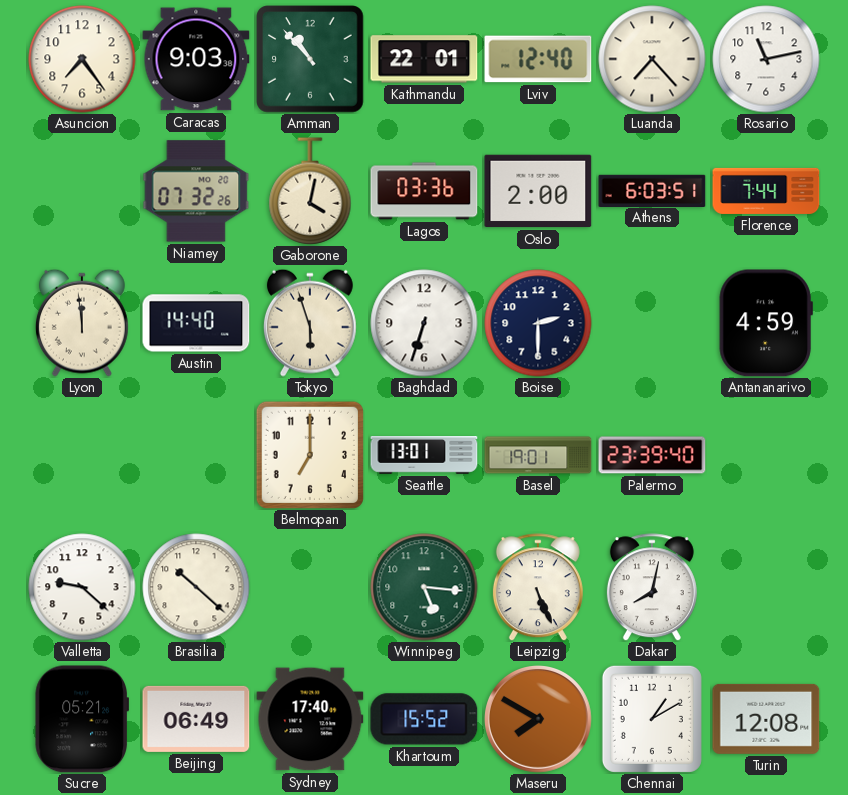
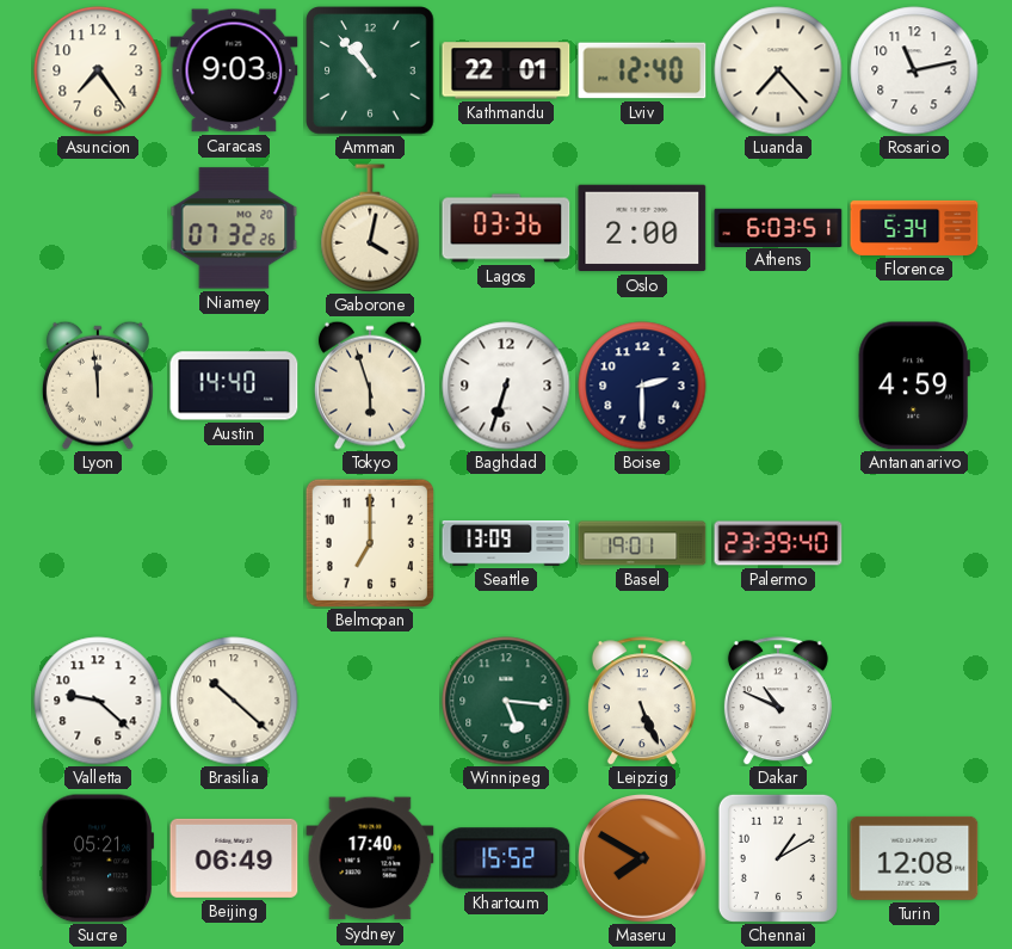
Florence: 7:44 -> 5:34
Seattle: 13:01 -> 13:09
Dakar: 8:02 -> 10:49
